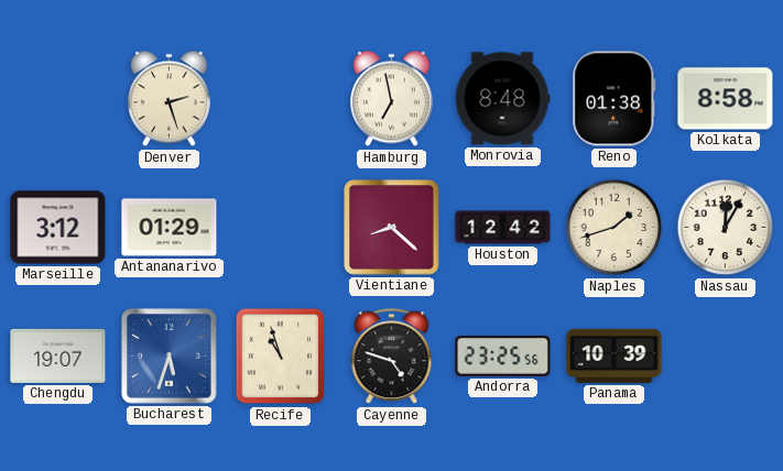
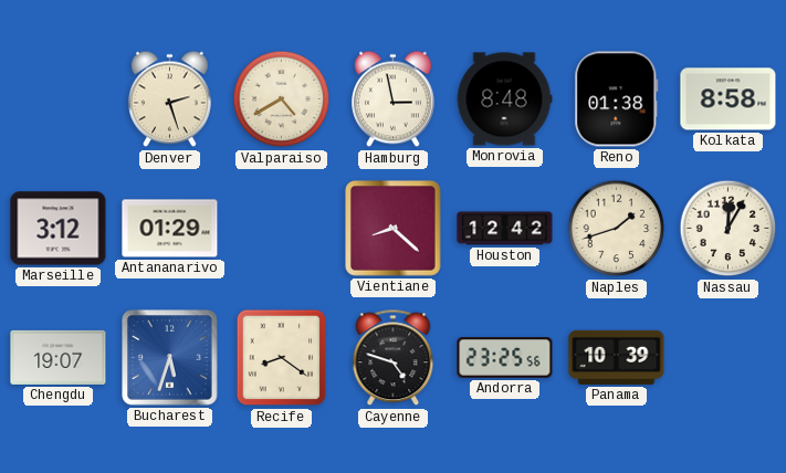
Valparaiso: none -> 4:40
Hamburg: 6:58 -> 2:58
Recife: 10:57 -> 8:21
